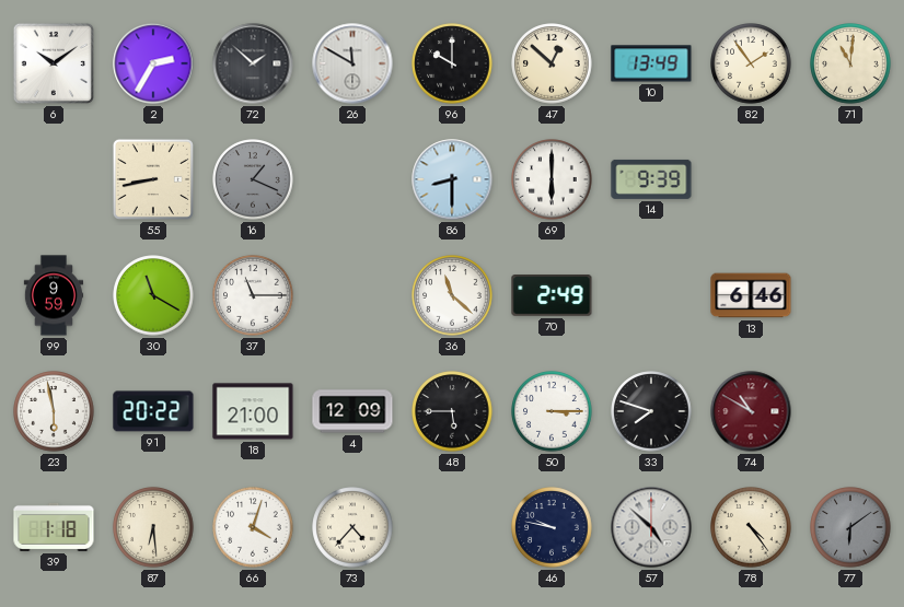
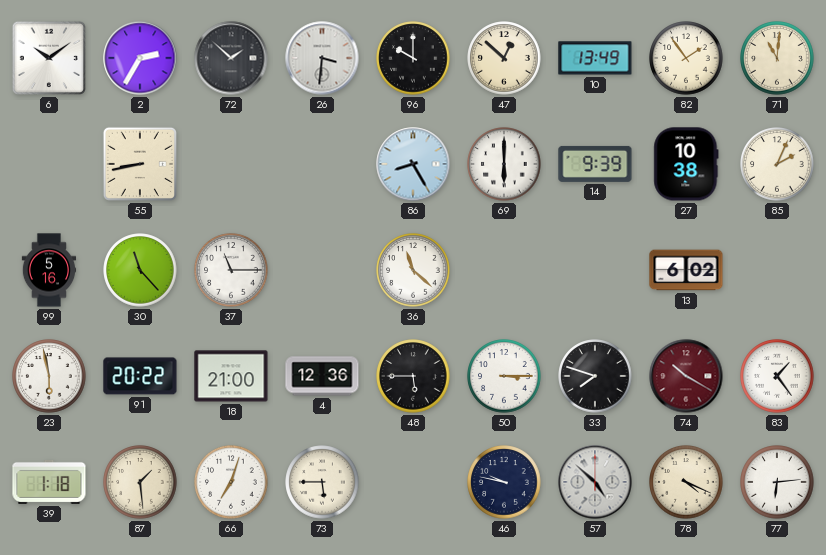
26: 11:50 -> 3:31
16: 1:19 -> none
86: 8:30 -> 8:25
27: none -> 10:38
85: none -> 2:04
99: 9:59 -> 5:16
30: 11:20 -> 11:23
70: 2:49 -> none
13: 6:46 -> 6:02
4: 12:09 -> 12:36
74: 10:50 -> 10:20
83: none -> 1:24
87: 6:29 -> 1:29
66: 4:03 -> 7:03
73: 4:37 -> 5:45
78: 4:24 -> 4:19
77: 6:09 -> 6:14
77 dial: grey -> white
